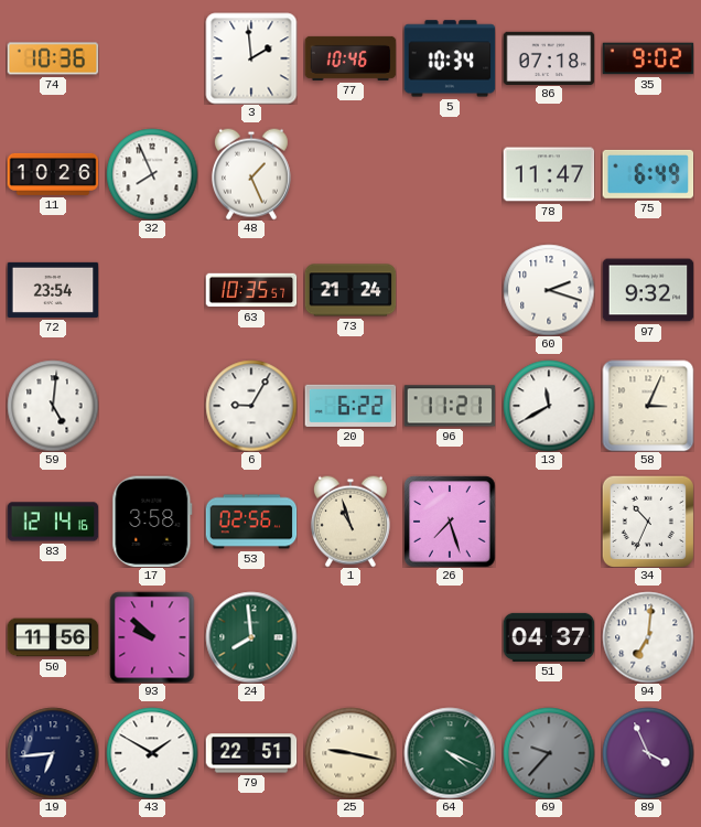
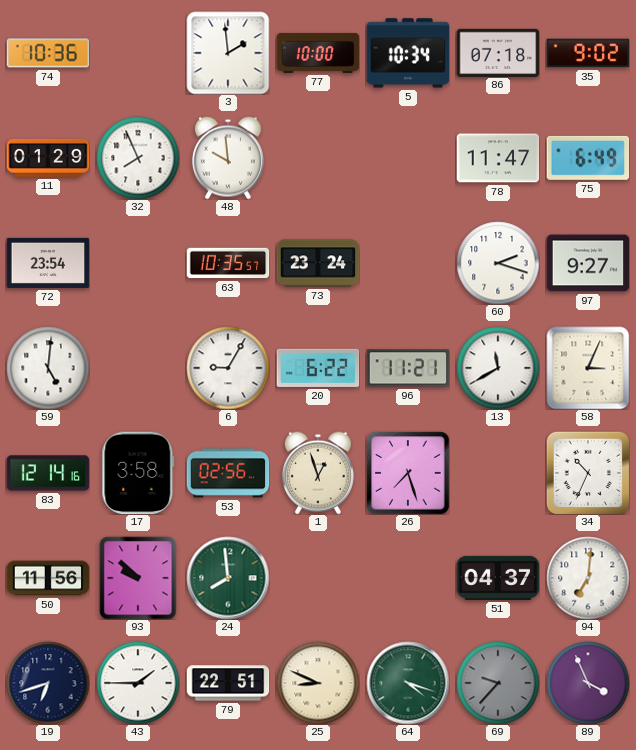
77: 10:46 -> 10:00
11: 10:26 -> 01:29
48: 1:26 -> 9:59
73: 21:24 -> 23:24
97: 9:32 -> 9:27
1: 10:57 -> 12:57
19: 6:44 -> 6:42
43: 1:50 -> 1:45
25: 9:17 -> 8:49
64: 4:19 -> 4:18
